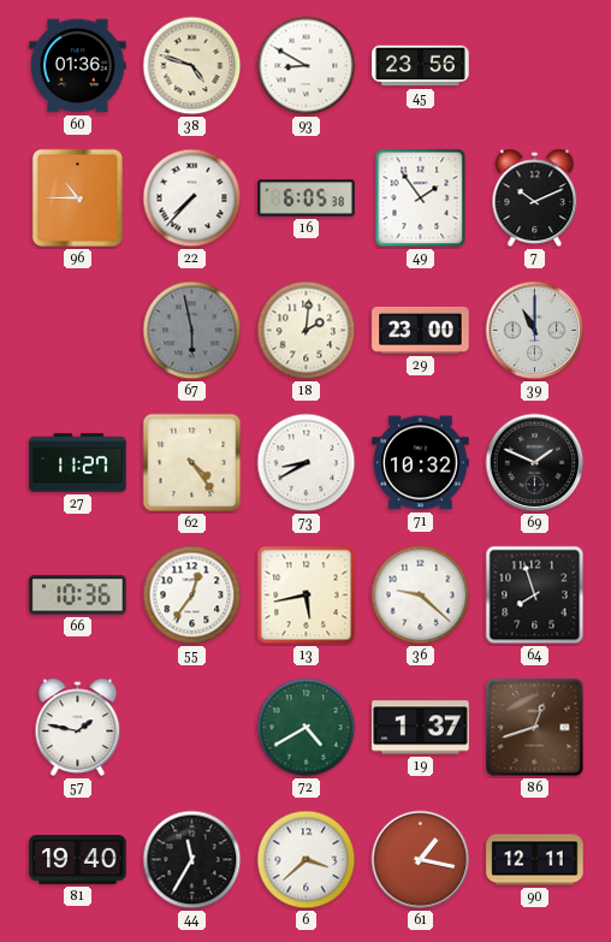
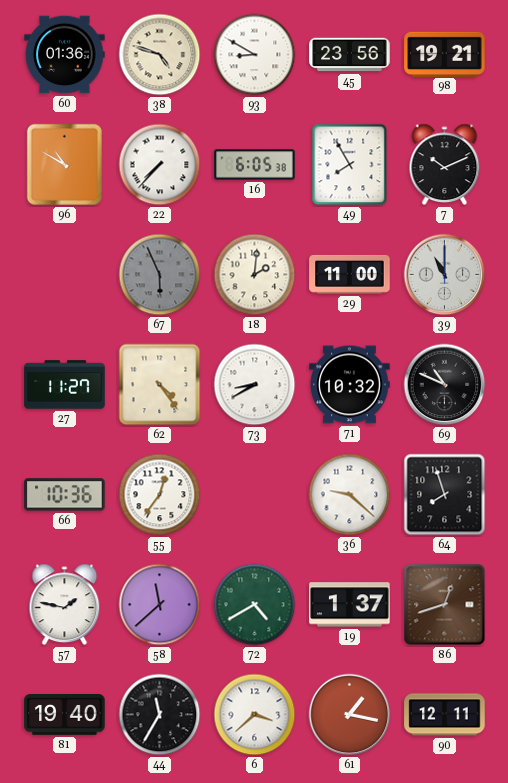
98: none -> 19:21
96: 10:45 -> 10:50
49: 1:54 -> 7:55
67: 5:58 -> 5:56
29: 23:00 -> 11:00
69: 1:49 -> 10:49
13: 5:43 -> none
58: none -> 11:38
